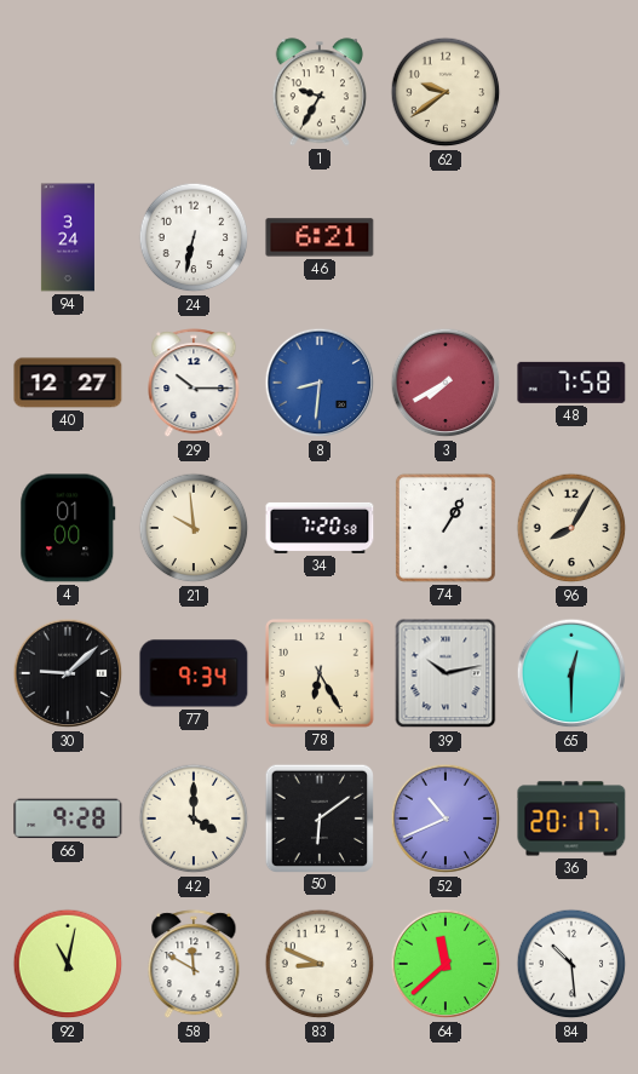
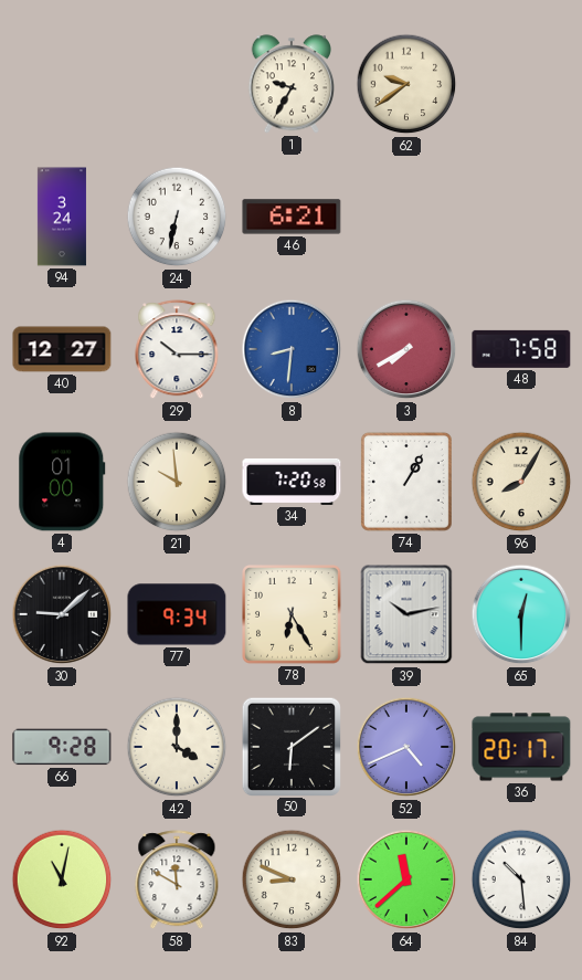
52: 10:41 -> 4:41
